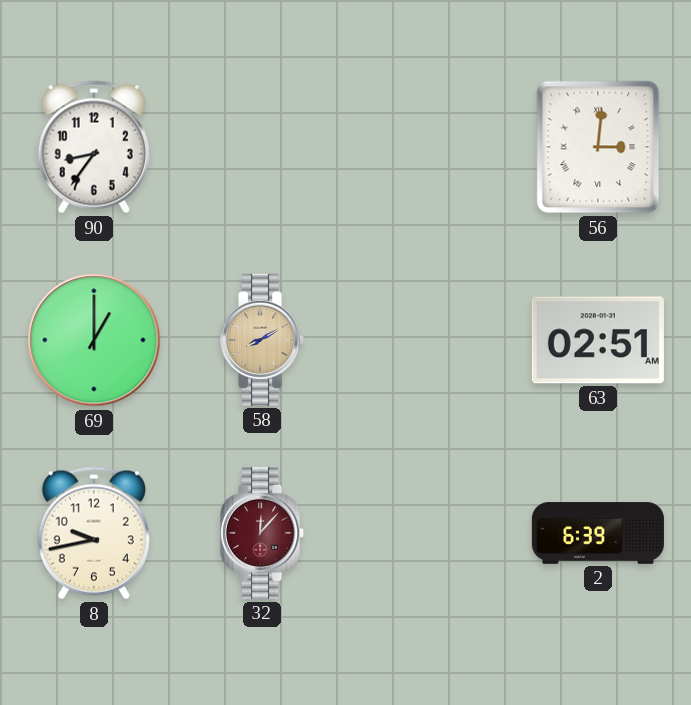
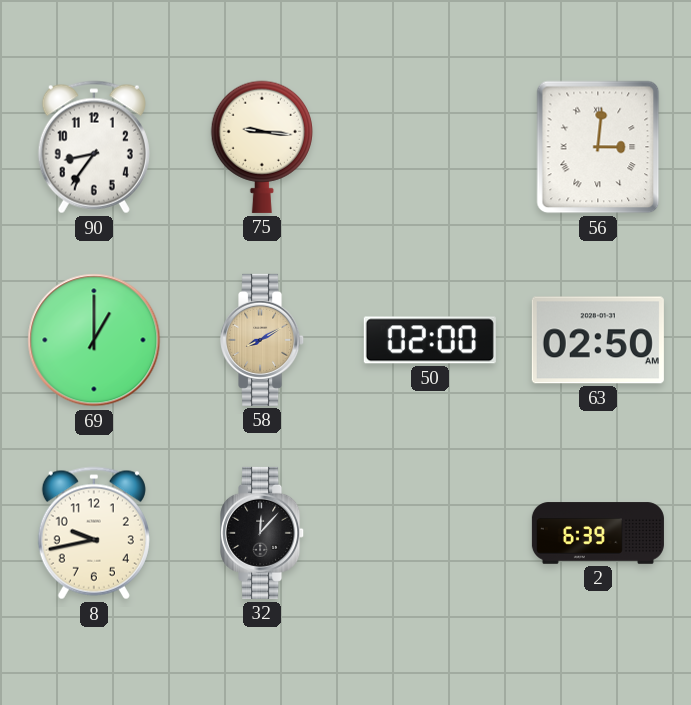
75: none -> 9:16
50: none -> 02:00
63: 02:51 -> 02:50
32 dial: burgundy -> black
